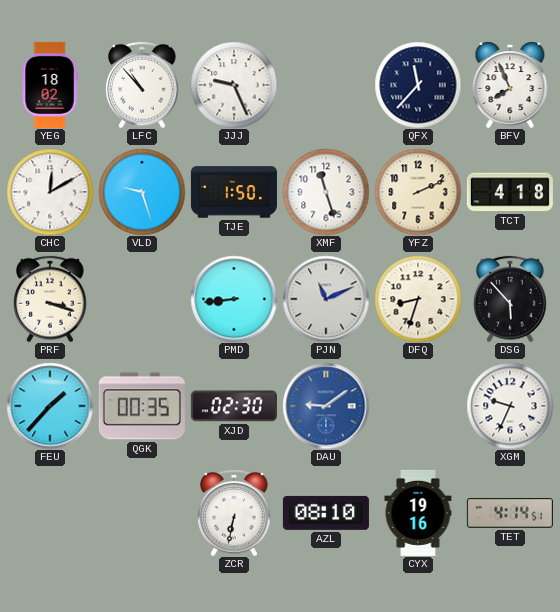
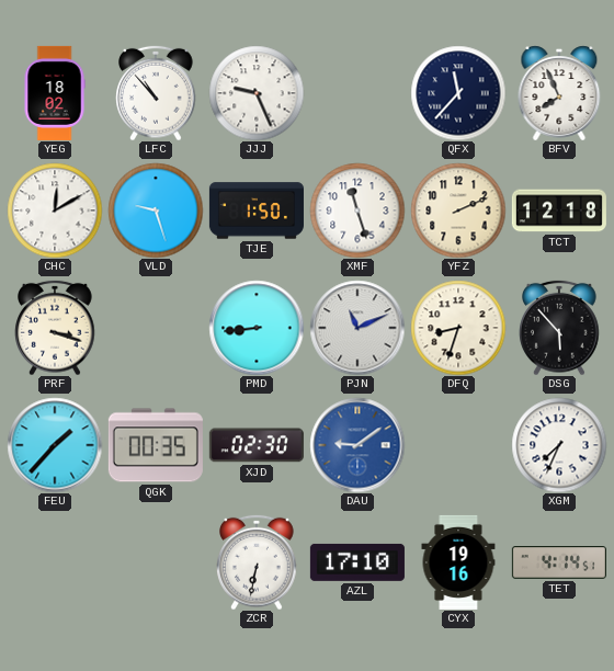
TCT: 4:18 -> 12:18
XGM: 9:34 -> 7:34
AZL: 08:10 -> 17:10
